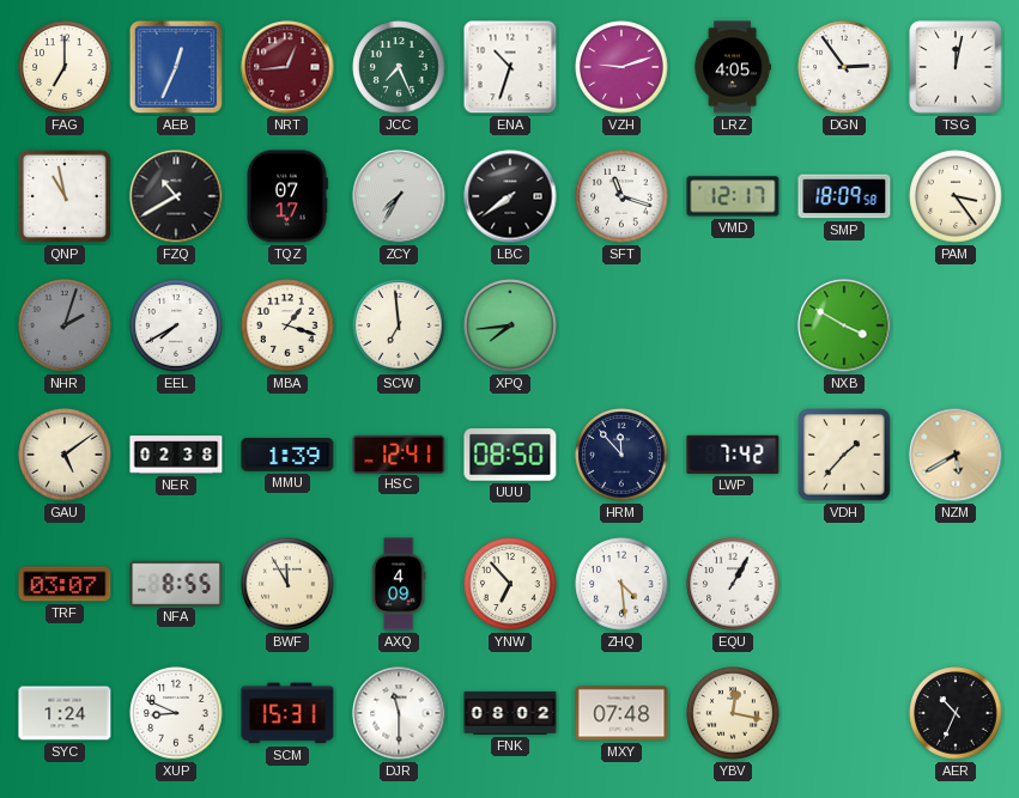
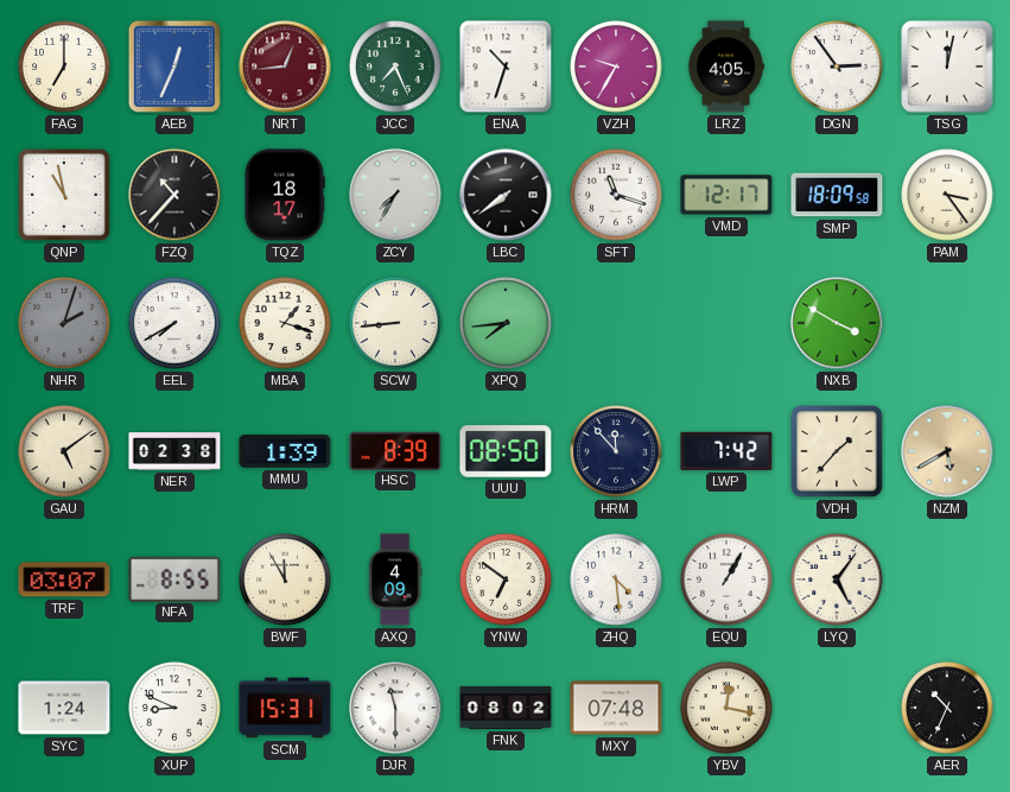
VZH: 9:12 -> 9:35
FZQ: 10:40 -> 10:37
TQZ: 07:17 -> 18:17
SCW: 6:59 -> 8:44
HSC: 12:41 -> 8:39
YNW: 6:53 -> 6:51
LYQ: none -> 5:06
